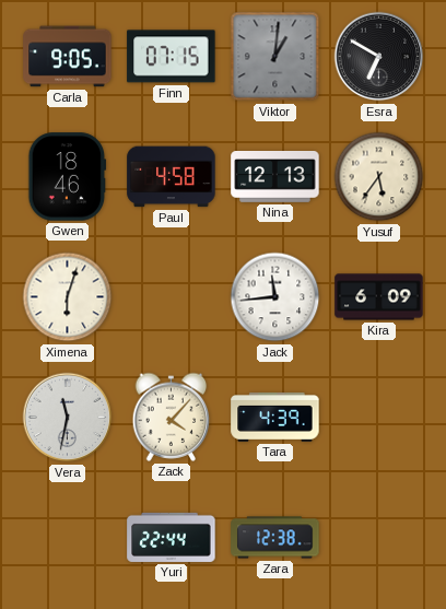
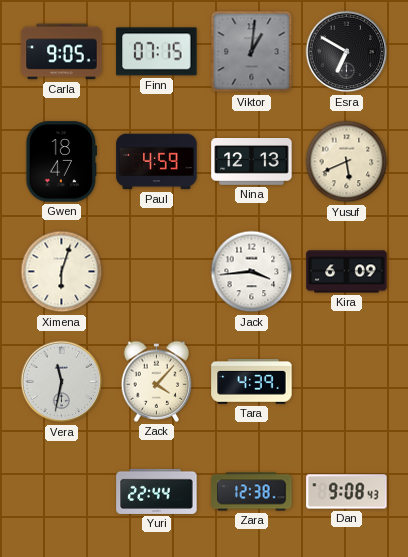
Gwen: 18:46 -> 18:47
Paul: 4:58 -> 4:59
Yusuf: 5:36 -> 5:41
Jack: 11:44 -> 3:44
Dan: none -> 9:08
